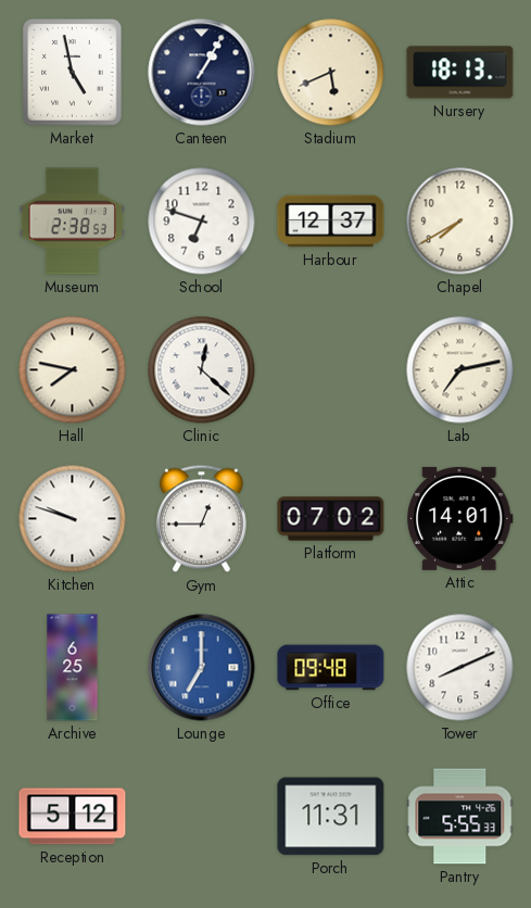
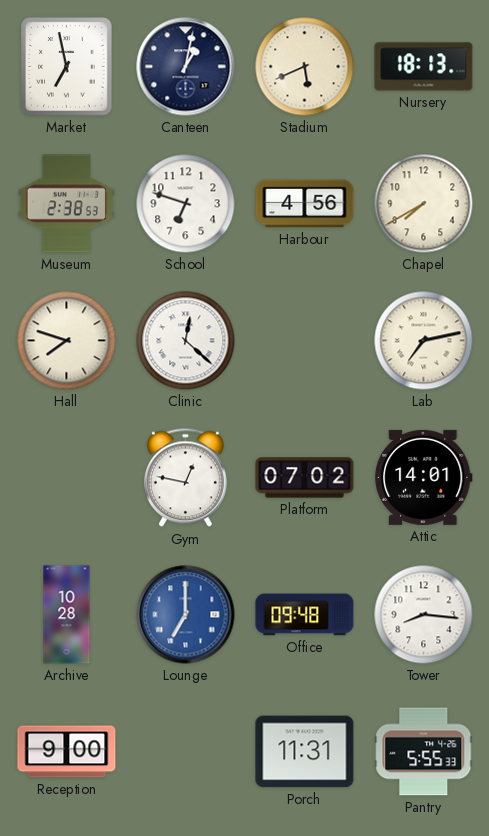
Market: 4:58 -> 6:58
Canteen: 1:05 -> 1:02
Harbour: 12:37 -> 4:56
Hall: 7:47 -> 7:48
Kitchen: 9:48 -> none
Gym: 12:45 -> 12:47
Archive: 6:25 -> 10:28
Tower: 8:11 -> 8:16
Reception: 5:12 -> 9:00
